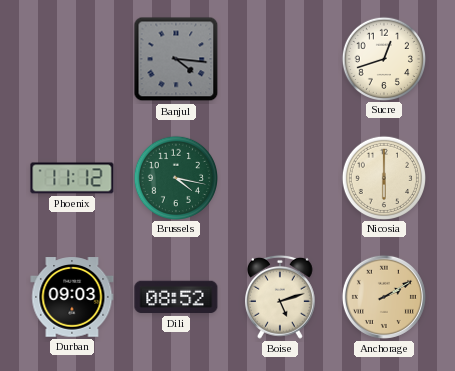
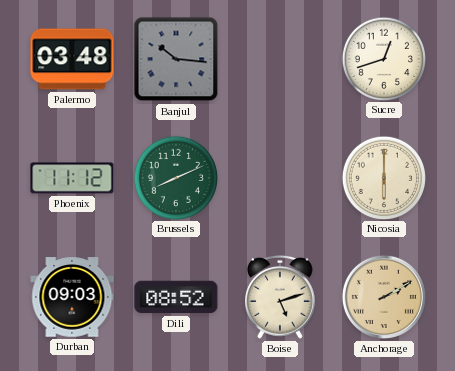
Palermo: none -> 03:48
Banjul: 4:16 -> 10:16
Brussels: 4:17 -> 8:11
